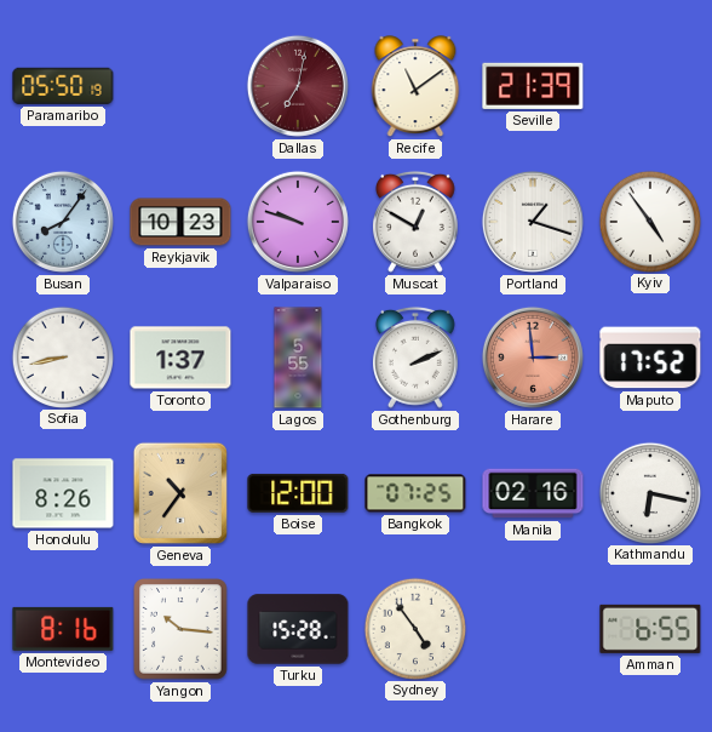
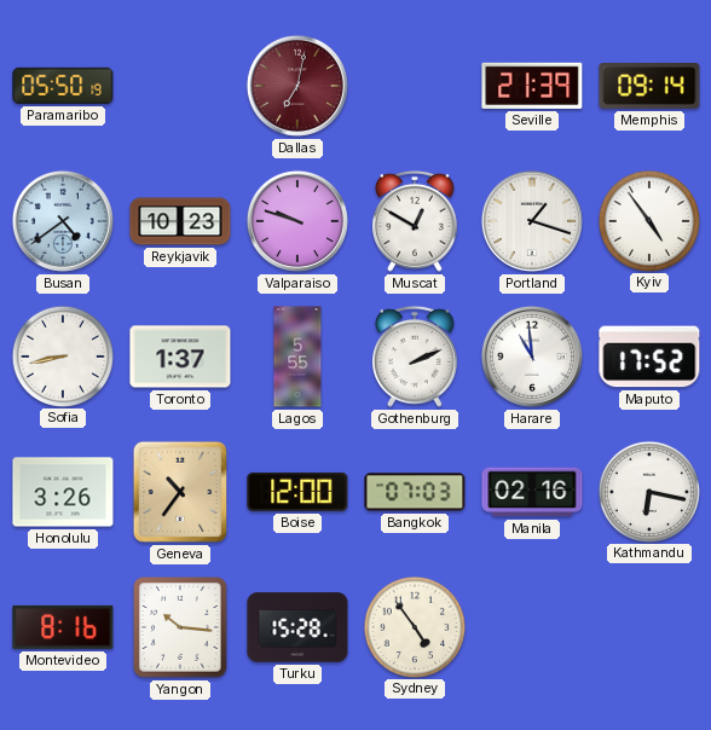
Recife: 11:09 -> none
Memphis: none -> 09:14
Busan: 8:06 -> 4:39
Harare: 2:59 -> 10:59
Harare dial: salmon -> white
Honolulu: 8:26 -> 3:26
Bangkok: 07:25 -> 07:03
Amman: 6:55 -> none
